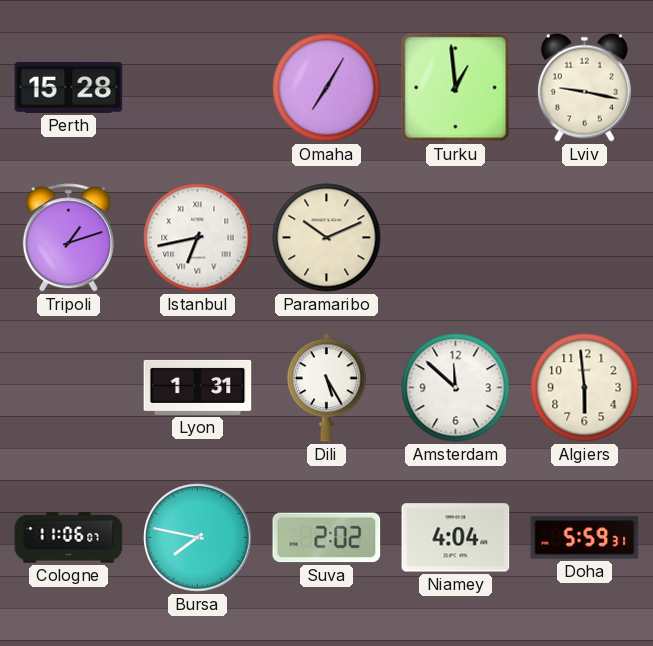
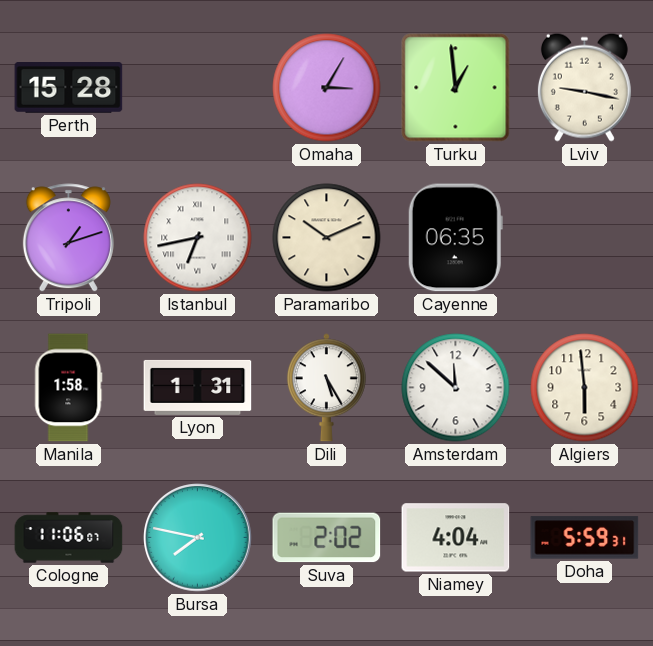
Omaha: 7:05 -> 3:05
Cayenne: none -> 06:35
Manila: none -> 1:58
